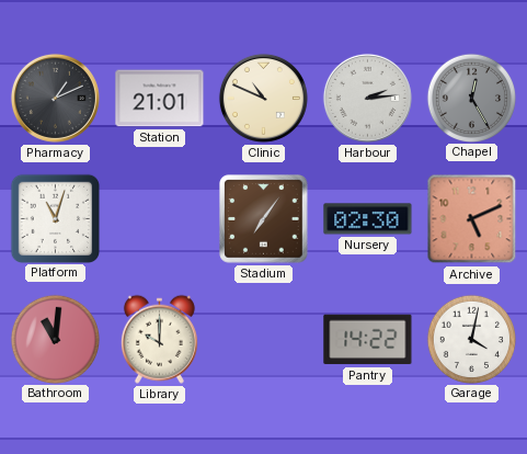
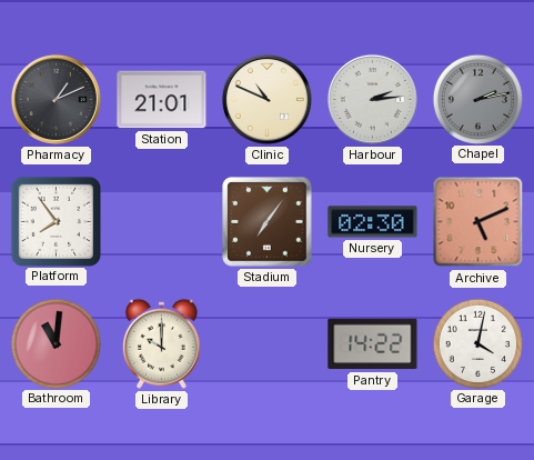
Chapel: 12:25 -> 2:13
Platform: 11:03 -> 7:54
